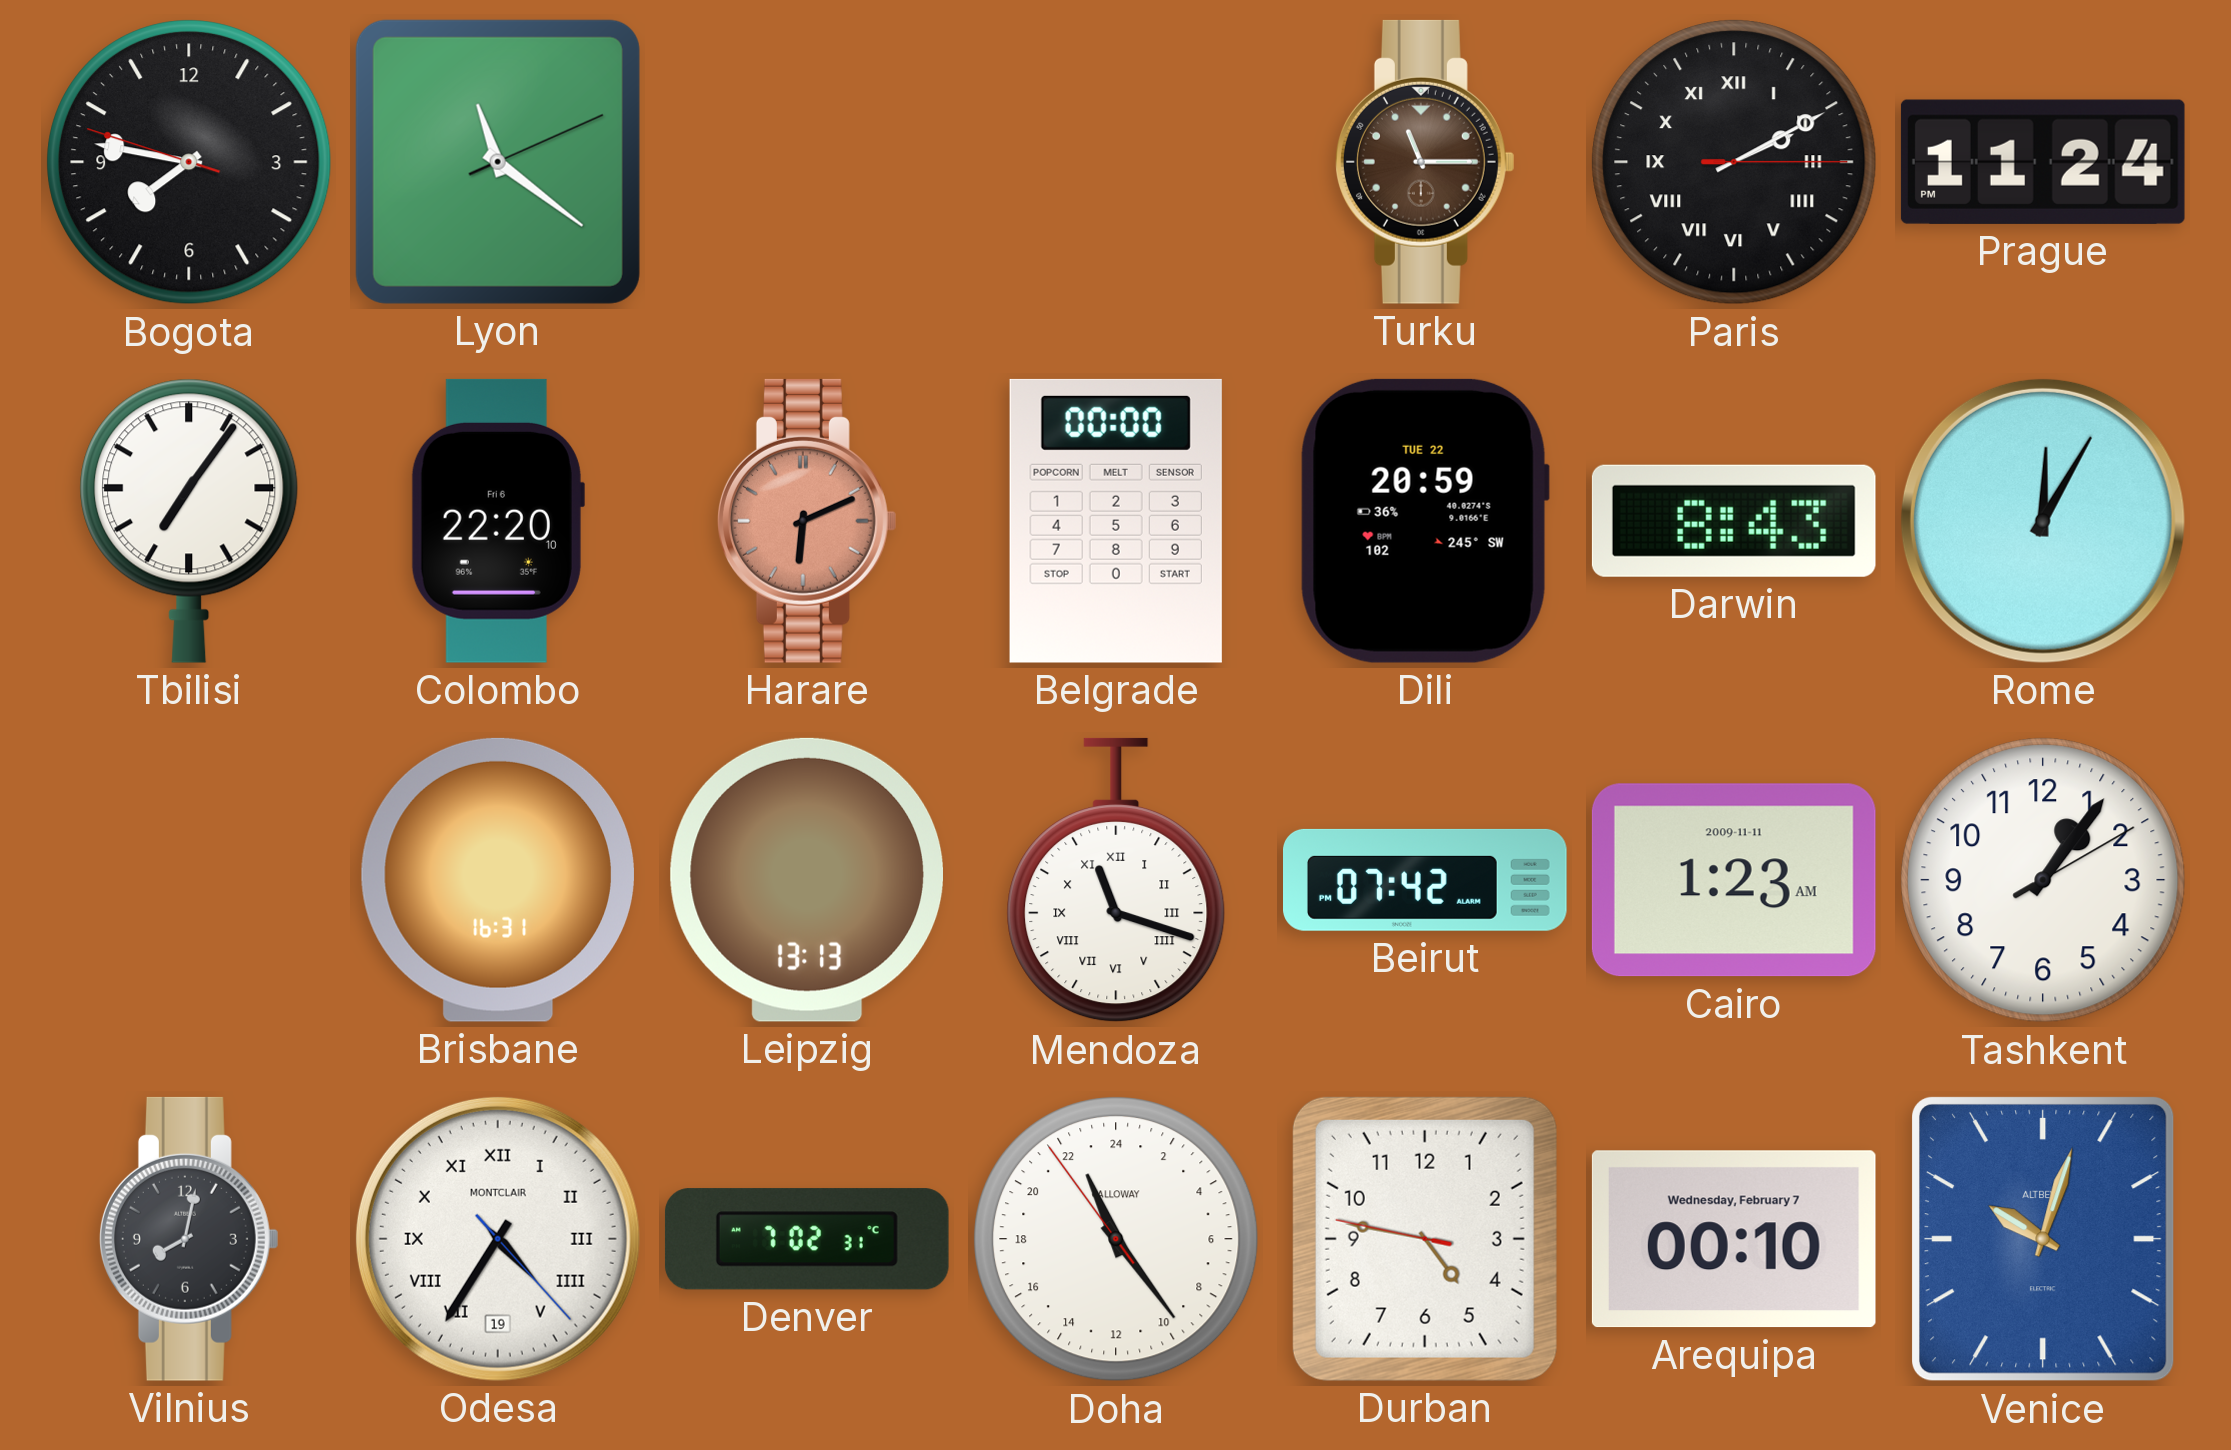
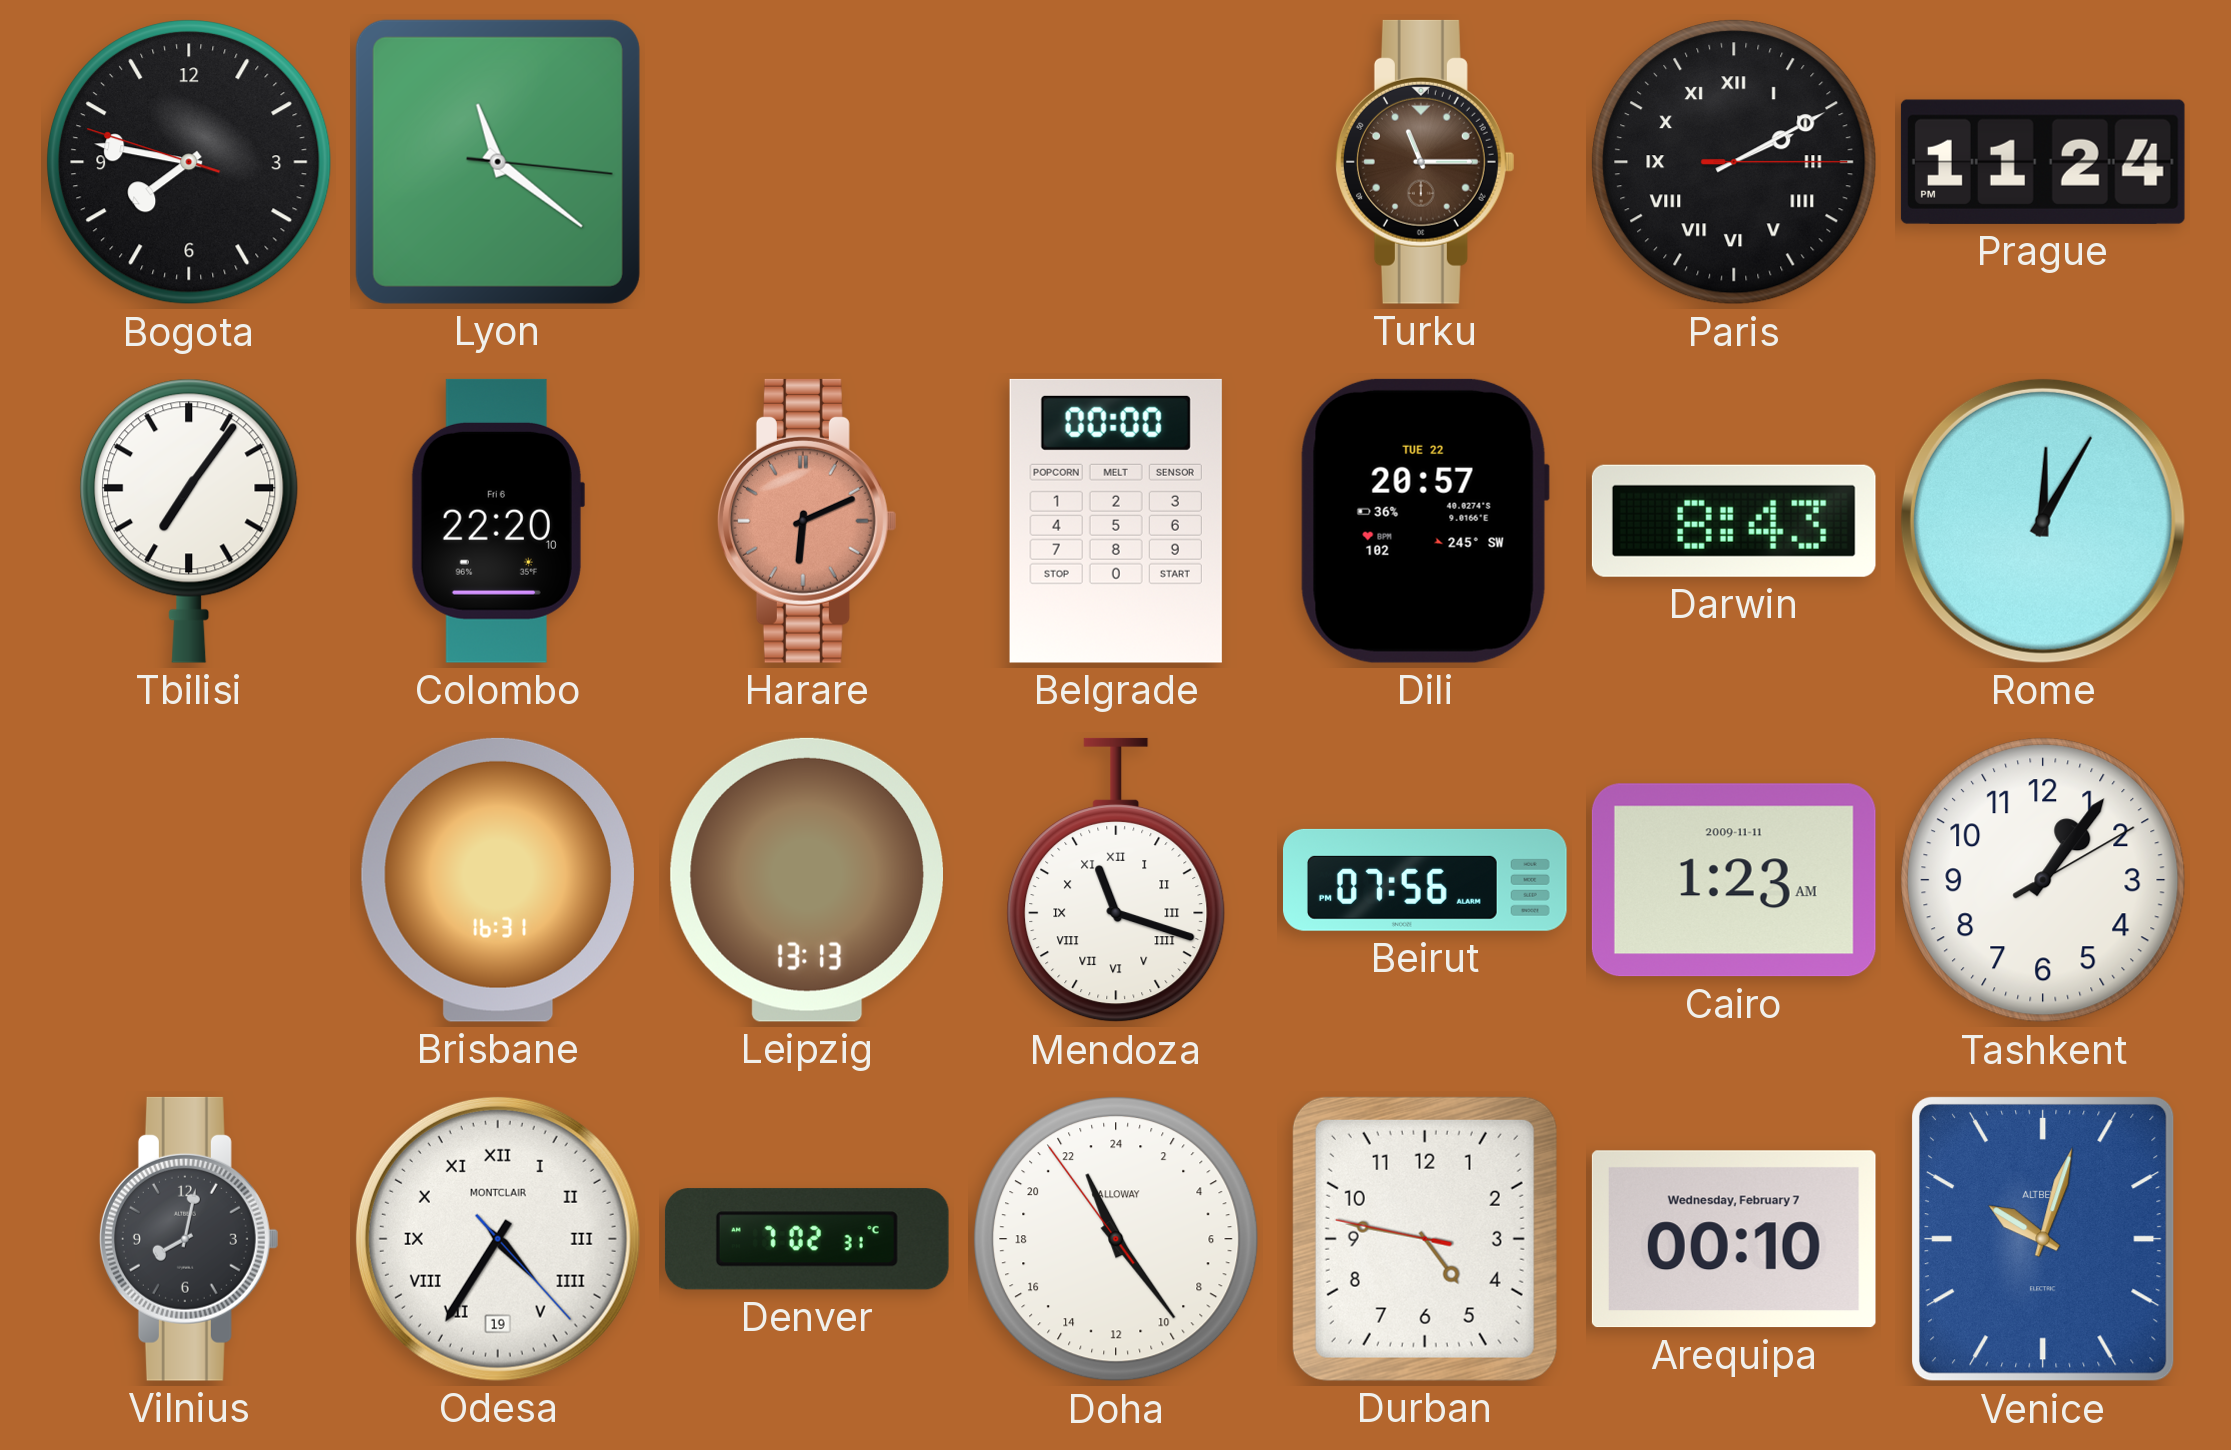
Lyon: 11:21:11 -> 11:21:16
Dili: 20:59 -> 20:57
Beirut: 07:42 -> 07:56
